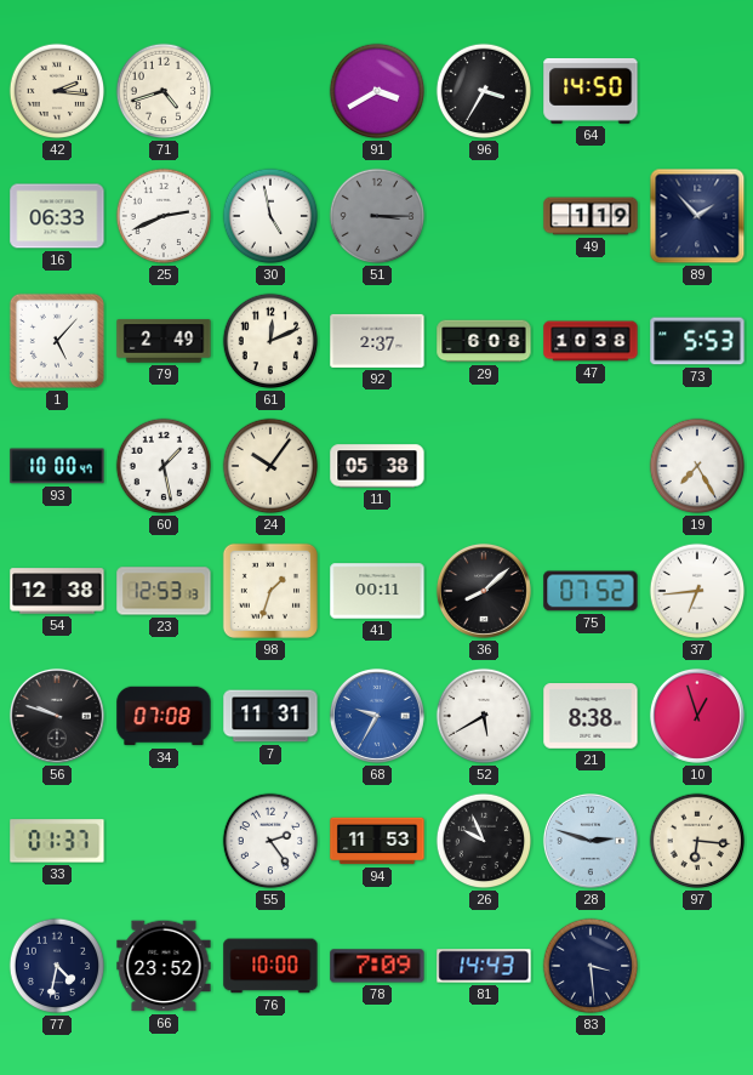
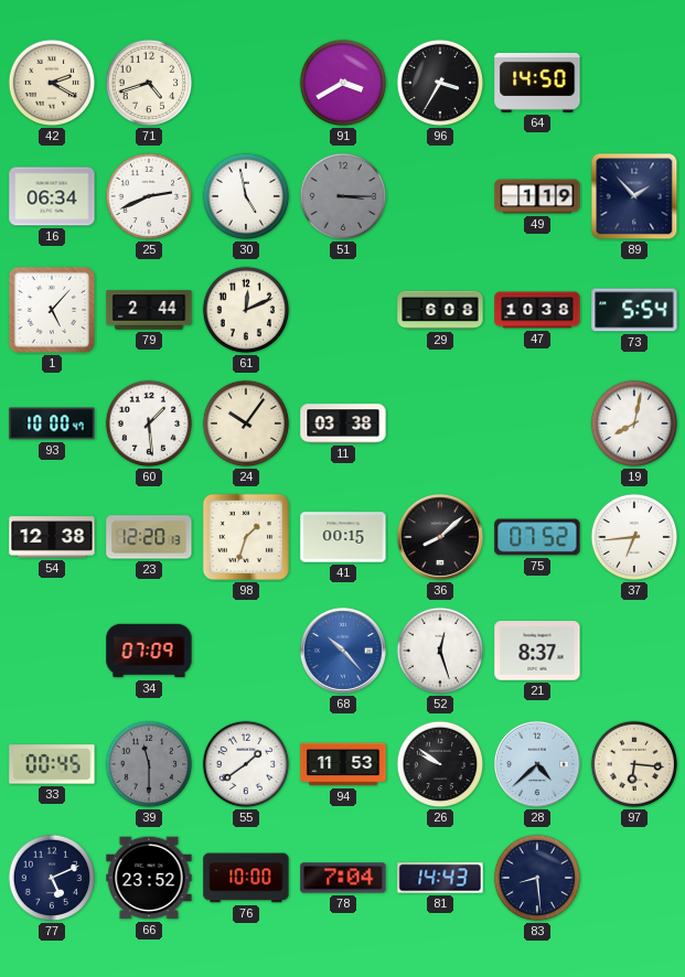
42: 2:16 -> 2:20
16: 06:33 -> 06:34
79: 2:49 -> 2:44
92: 2:37 -> none
73: 5:53 -> 5:54
60: 1:28 -> 1:29
11: 05:38 -> 03:38
19: 7:25 -> 8:02
23: 12:53 -> 12:20
41: 00:11 -> 00:15
56: 9:48 -> none
34: 07:08 -> 07:09
7: 11:31 -> none
68: 9:35 -> 10:23
52: 5:40 -> 12:27
21: 8:38 -> 8:37
10: 12:57 -> none
33: 01:37 -> 00:45
39: none -> 11:30
55: 2:24 -> 1:39
26: 9:56 -> 9:51
28: 2:48 -> 4:38
77: 4:32 -> 5:11
78: 7:09 -> 7:04
83: 3:29 -> 8:29
